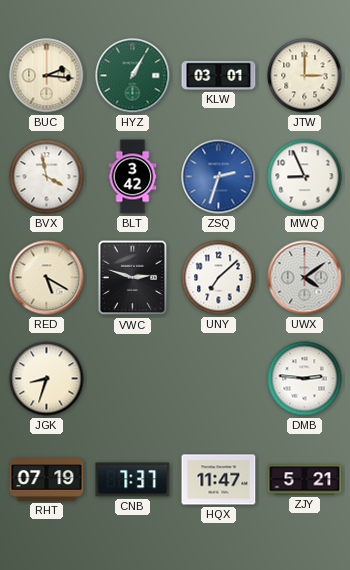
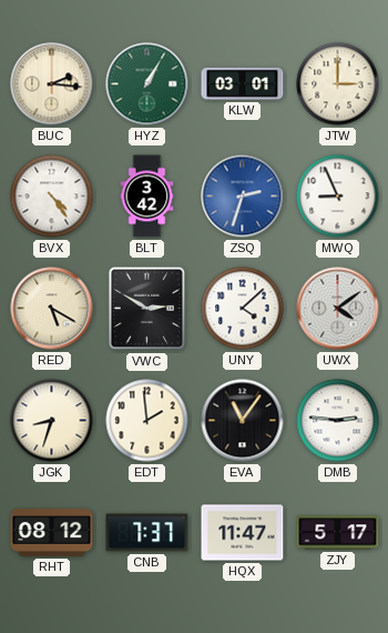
BVX: 3:58 -> 4:24
VWC: 2:48 -> 2:50
UNY: 7:08 -> 4:08
EDT: none -> 1:59
EVA: none -> 11:06
RHT: 07:19 -> 08:12
ZJY: 5:21 -> 5:17
